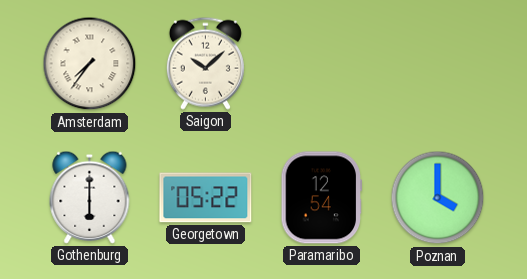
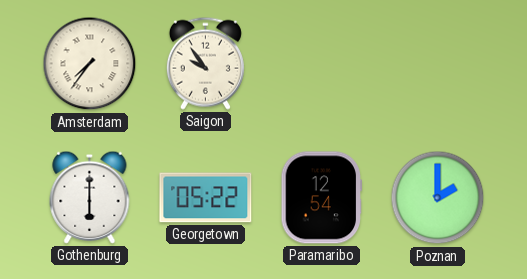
Saigon: 10:08 -> 9:54
Poznan: 4:00 -> 2:00
